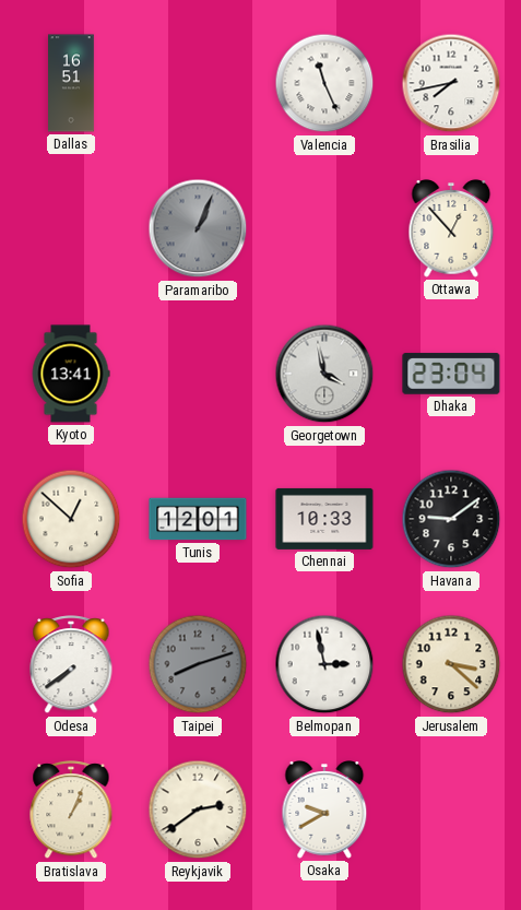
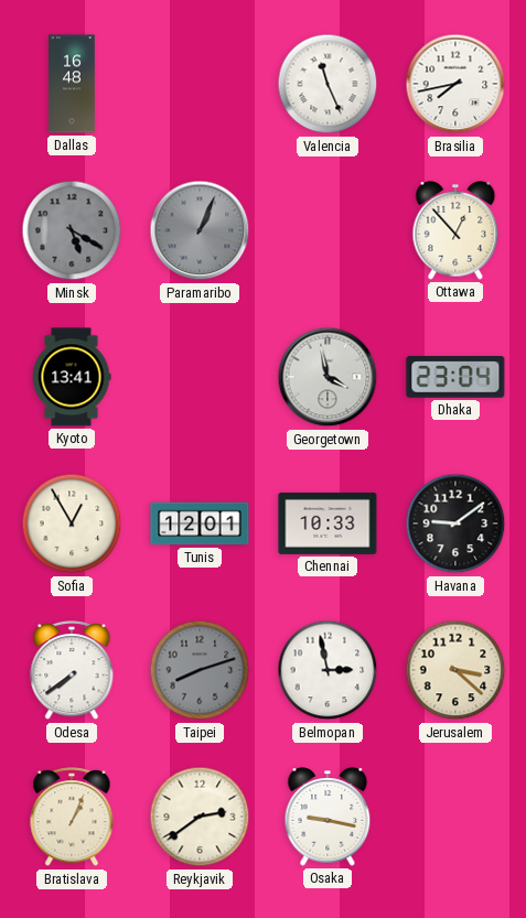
Dallas: 16:51 -> 16:48
Minsk: none -> 5:20
Sofia: 12:52 -> 12:55
Osaka: 9:40 -> 9:17
